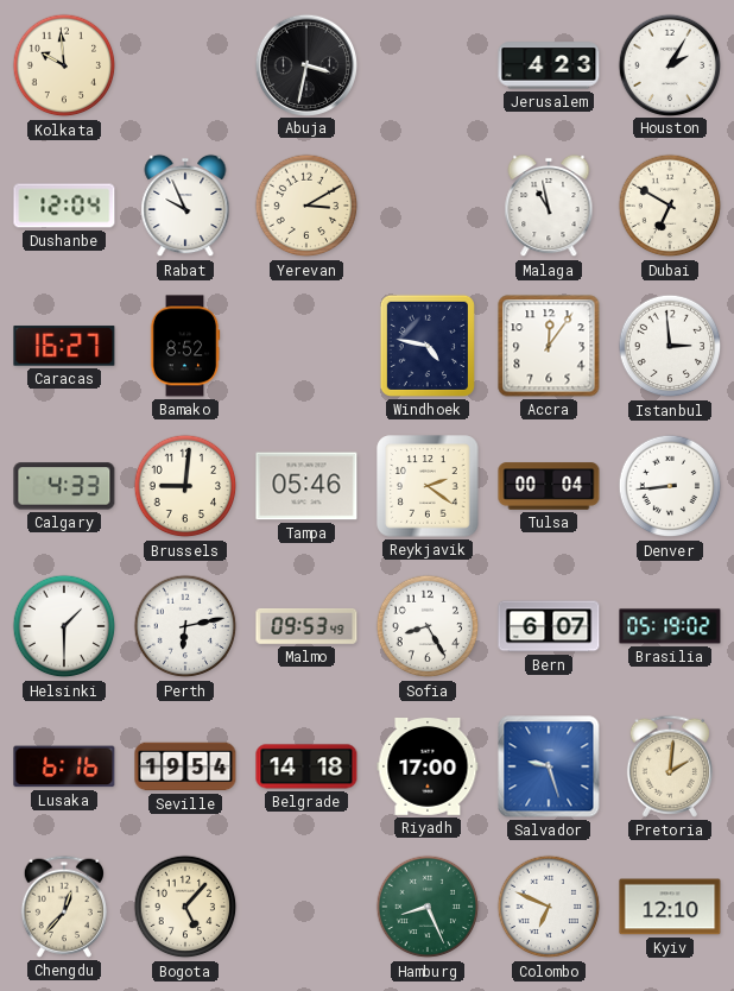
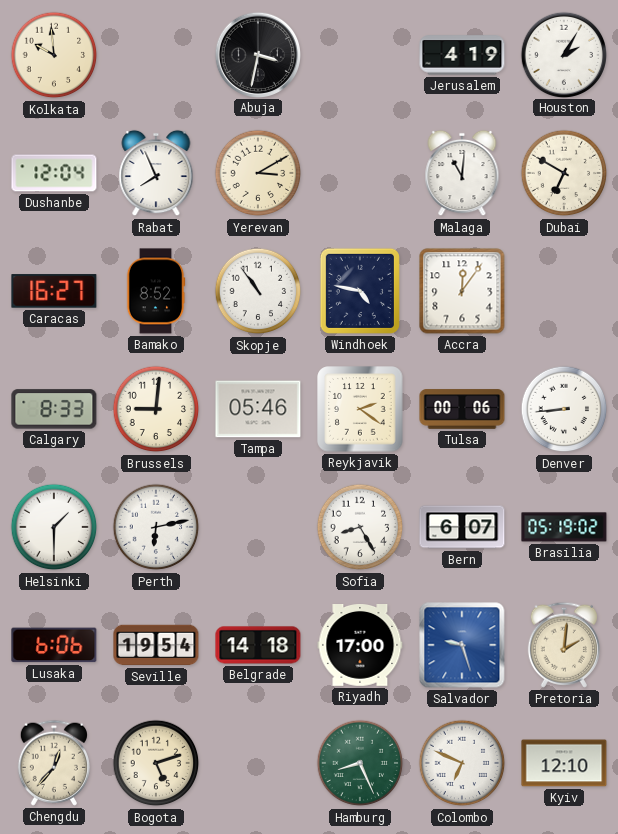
Jerusalem: 4:23 -> 4:19
Rabat: 9:56 -> 7:56
Malaga: 10:58 -> 11:01
Skopje: none -> 10:54
Istanbul: 2:59 -> none
Calgary: 4:33 -> 8:33
Tulsa: 00:04 -> 00:06
Malmo: 09:53 -> none
Lusaka: 6:16 -> 6:06
Bogota: 5:07 -> 5:12
